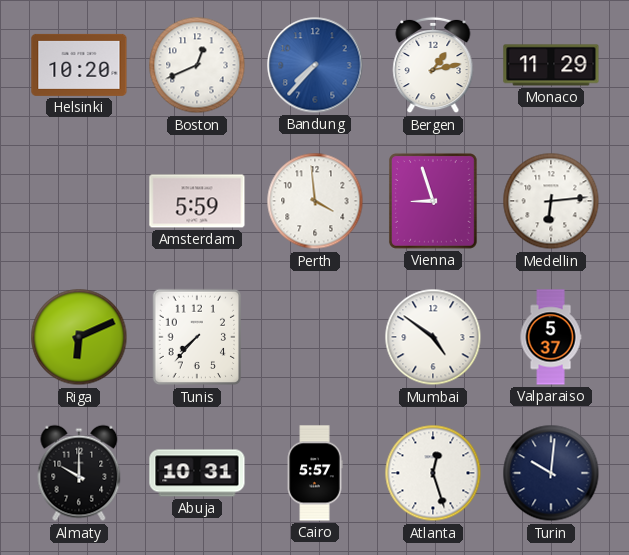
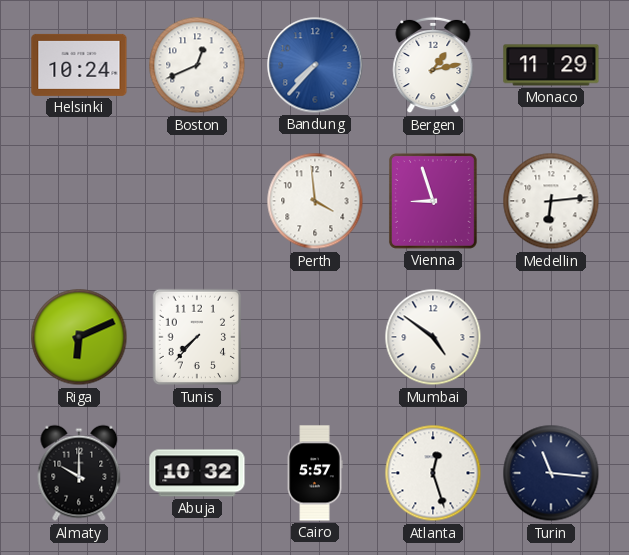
Helsinki: 10:20 -> 10:24
Amsterdam: 5:59 -> none
Valparaiso: 5:37 -> none
Abuja: 10:31 -> 10:32
Turin: 10:01 -> 11:16
